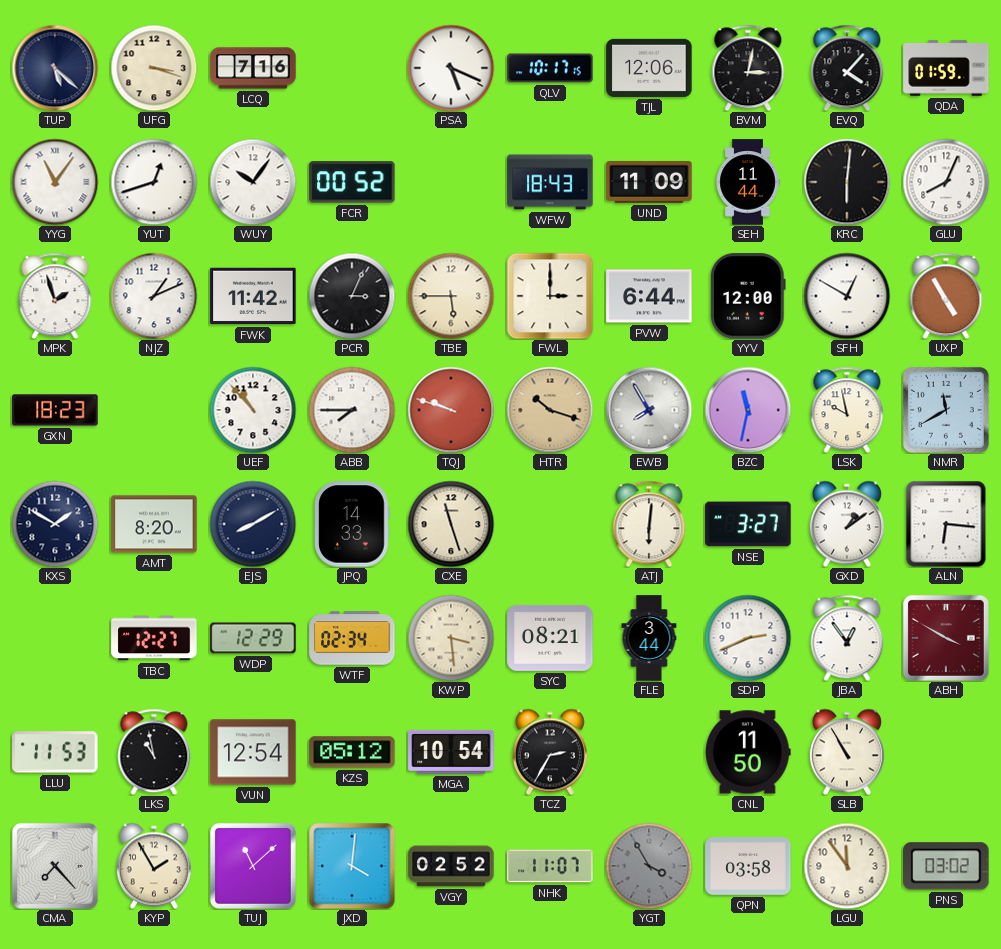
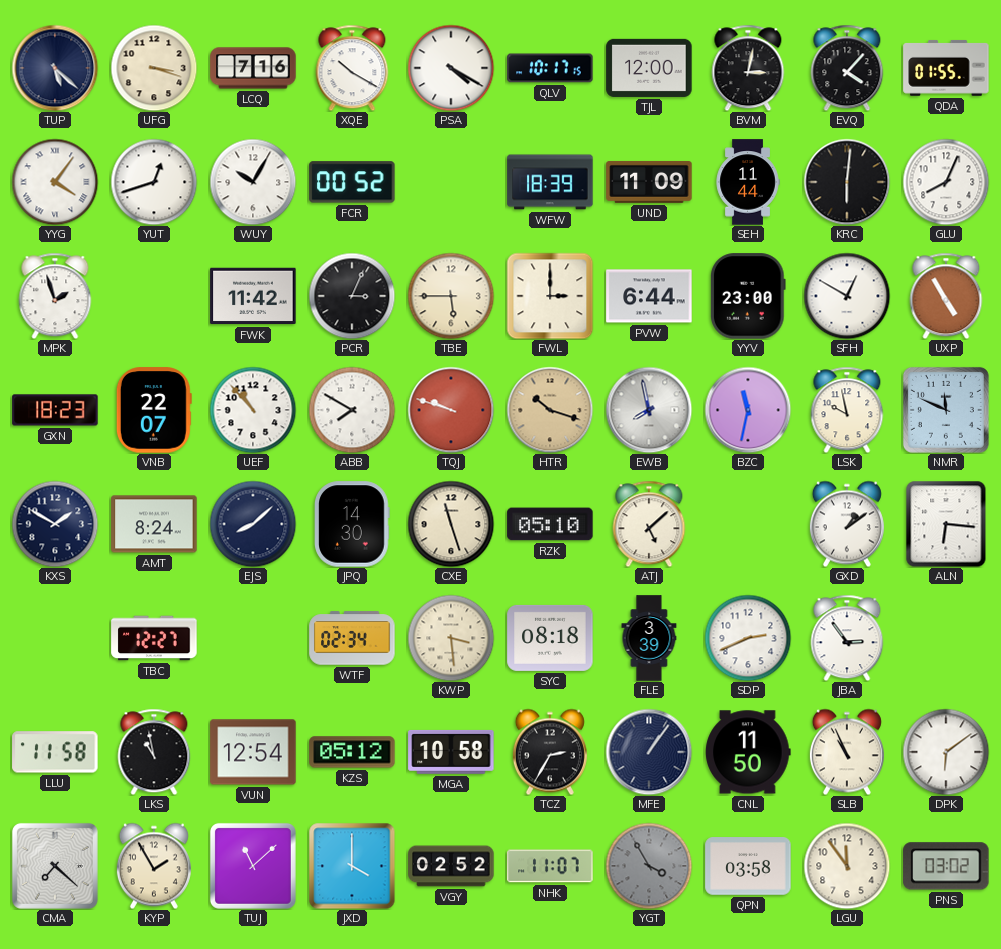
XQE: none -> 10:20
PSA: 5:19 -> 4:20
TJL: 12:06 -> 12:00
QDA: 01:59 -> 01:55
YYG: 11:06 -> 4:06
WUY: 10:06 -> 10:05
WFW: 18:43 -> 18:39
NJZ: 1:11 -> none
YYV: 12:00 -> 23:00
VNB: none -> 22:07
ABB: 7:45 -> 7:50
EWB: 7:55 -> 7:58
NMR: 11:40 -> 11:49
AMT: 8:20 -> 8:24
EJS: 8:10 -> 8:08
JPQ: 14:33 -> 14:30
RZK: none -> 05:10
ATJ: 6:01 -> 5:08
NSE: 3:27 -> none
WDP: 12:29 -> none
SYC: 08:21 -> 08:18
FLE: 3:44 -> 3:39
JBA: 12:54 -> 2:54
ABH: 3:50 -> none
LLU: 11:53 -> 11:58
MGA: 10:54 -> 10:58
MFE: none -> 1:06
SLB: 10:55 -> 10:56
DPK: none -> 6:09
CMA: 7:23 -> 7:22
JXD: 4:01 -> 4:00
